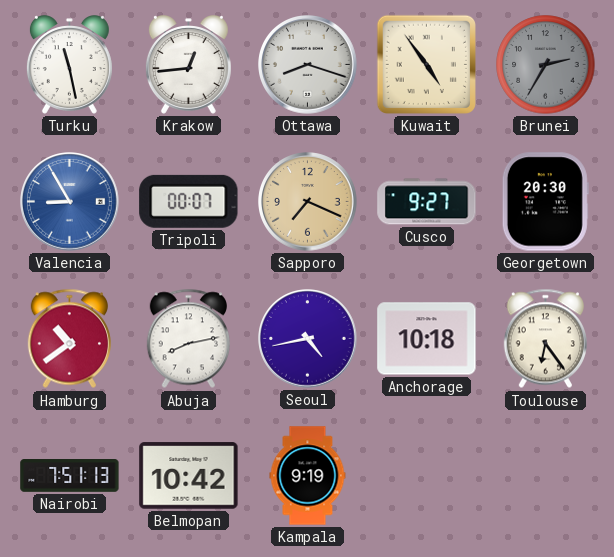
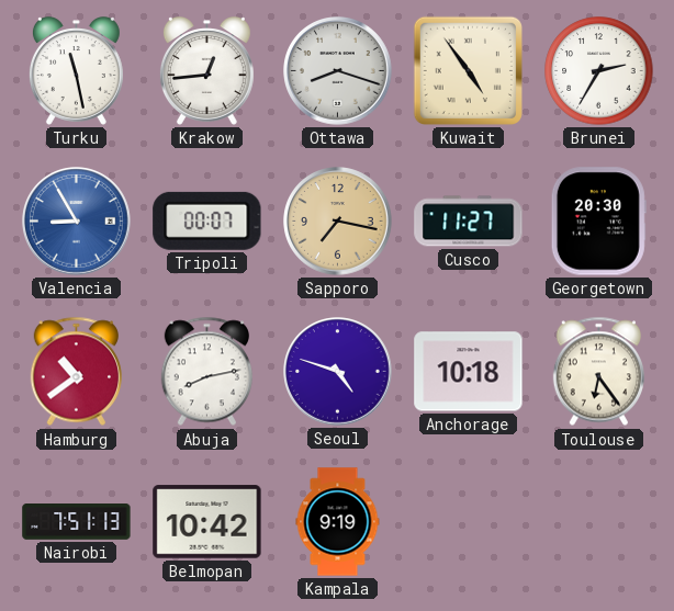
Brunei dial: grey -> white
Sapporo: 7:19 -> 7:17
Cusco: 9:27 -> 11:27
Seoul: 4:43 -> 4:48
